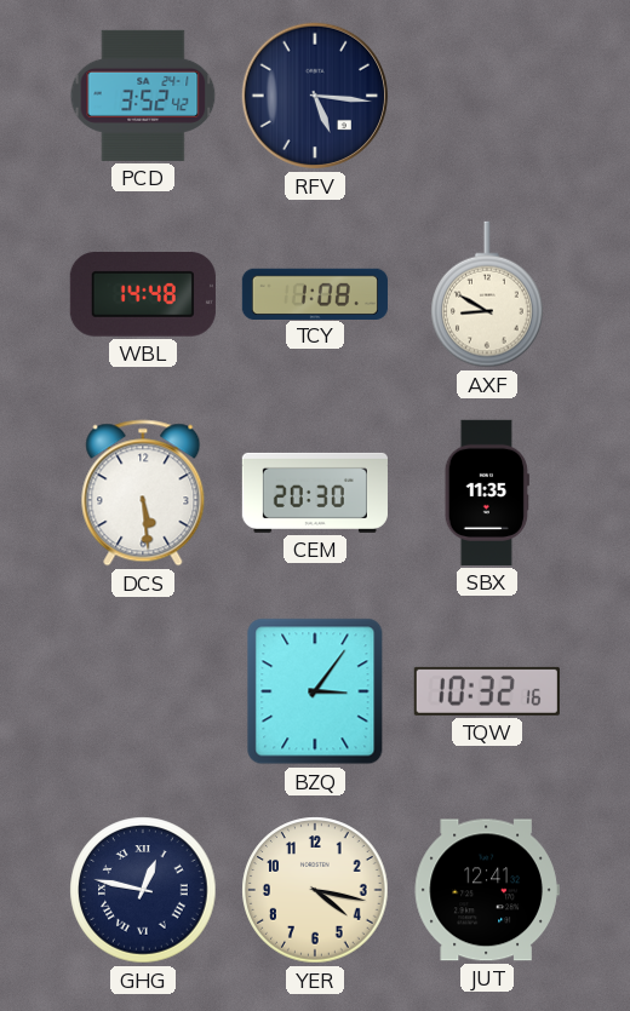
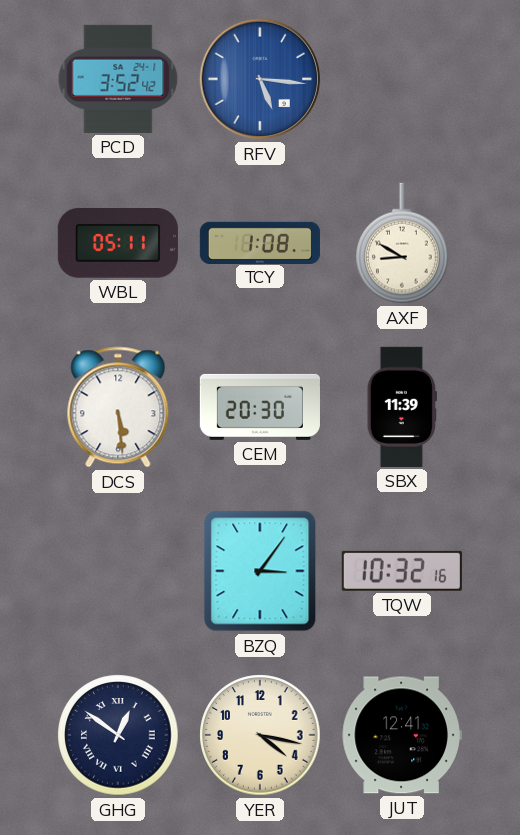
RFV dial: navy -> blue
WBL: 14:48 -> 05:11
SBX: 11:35 -> 11:39
GHG: 12:47 -> 12:51
